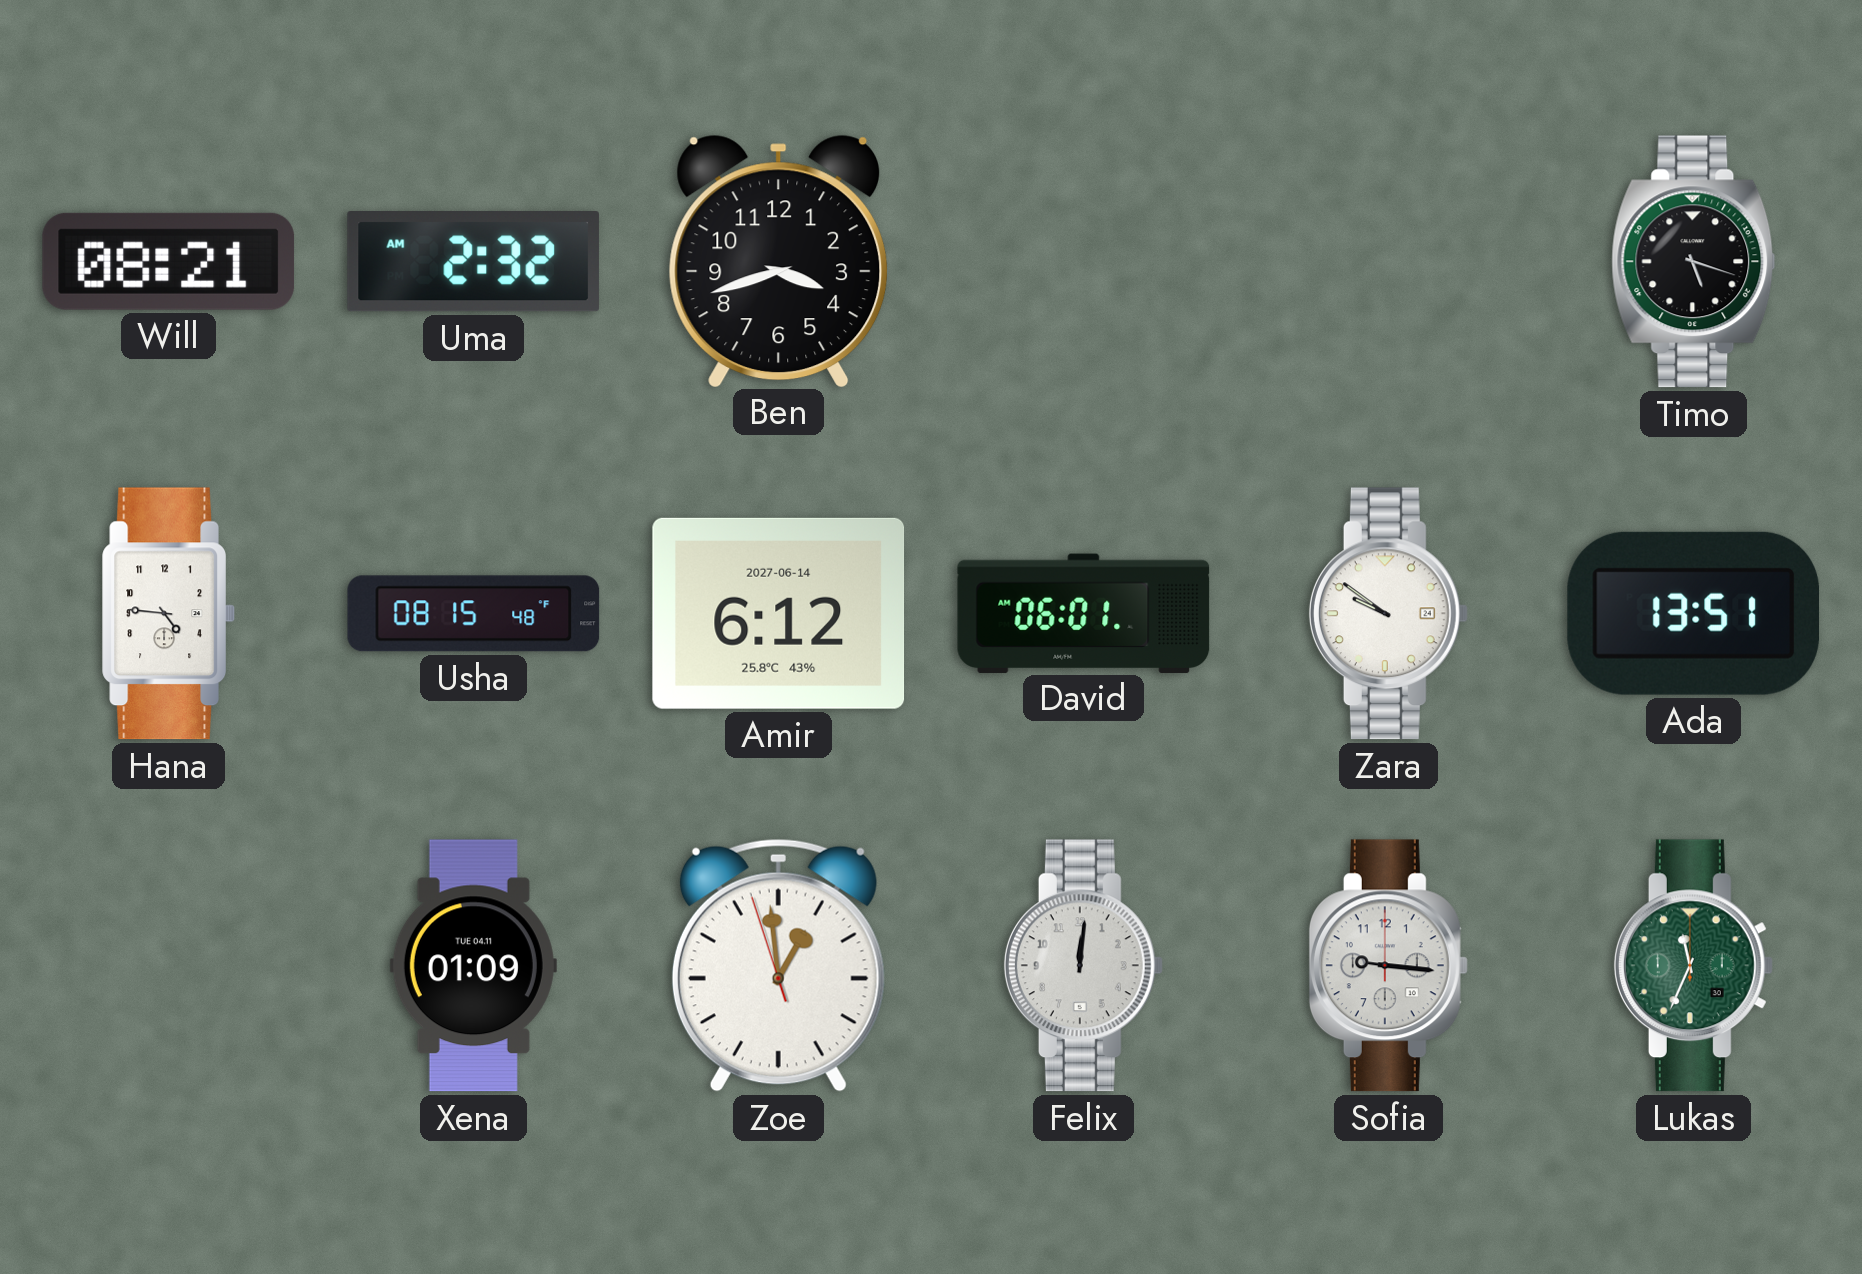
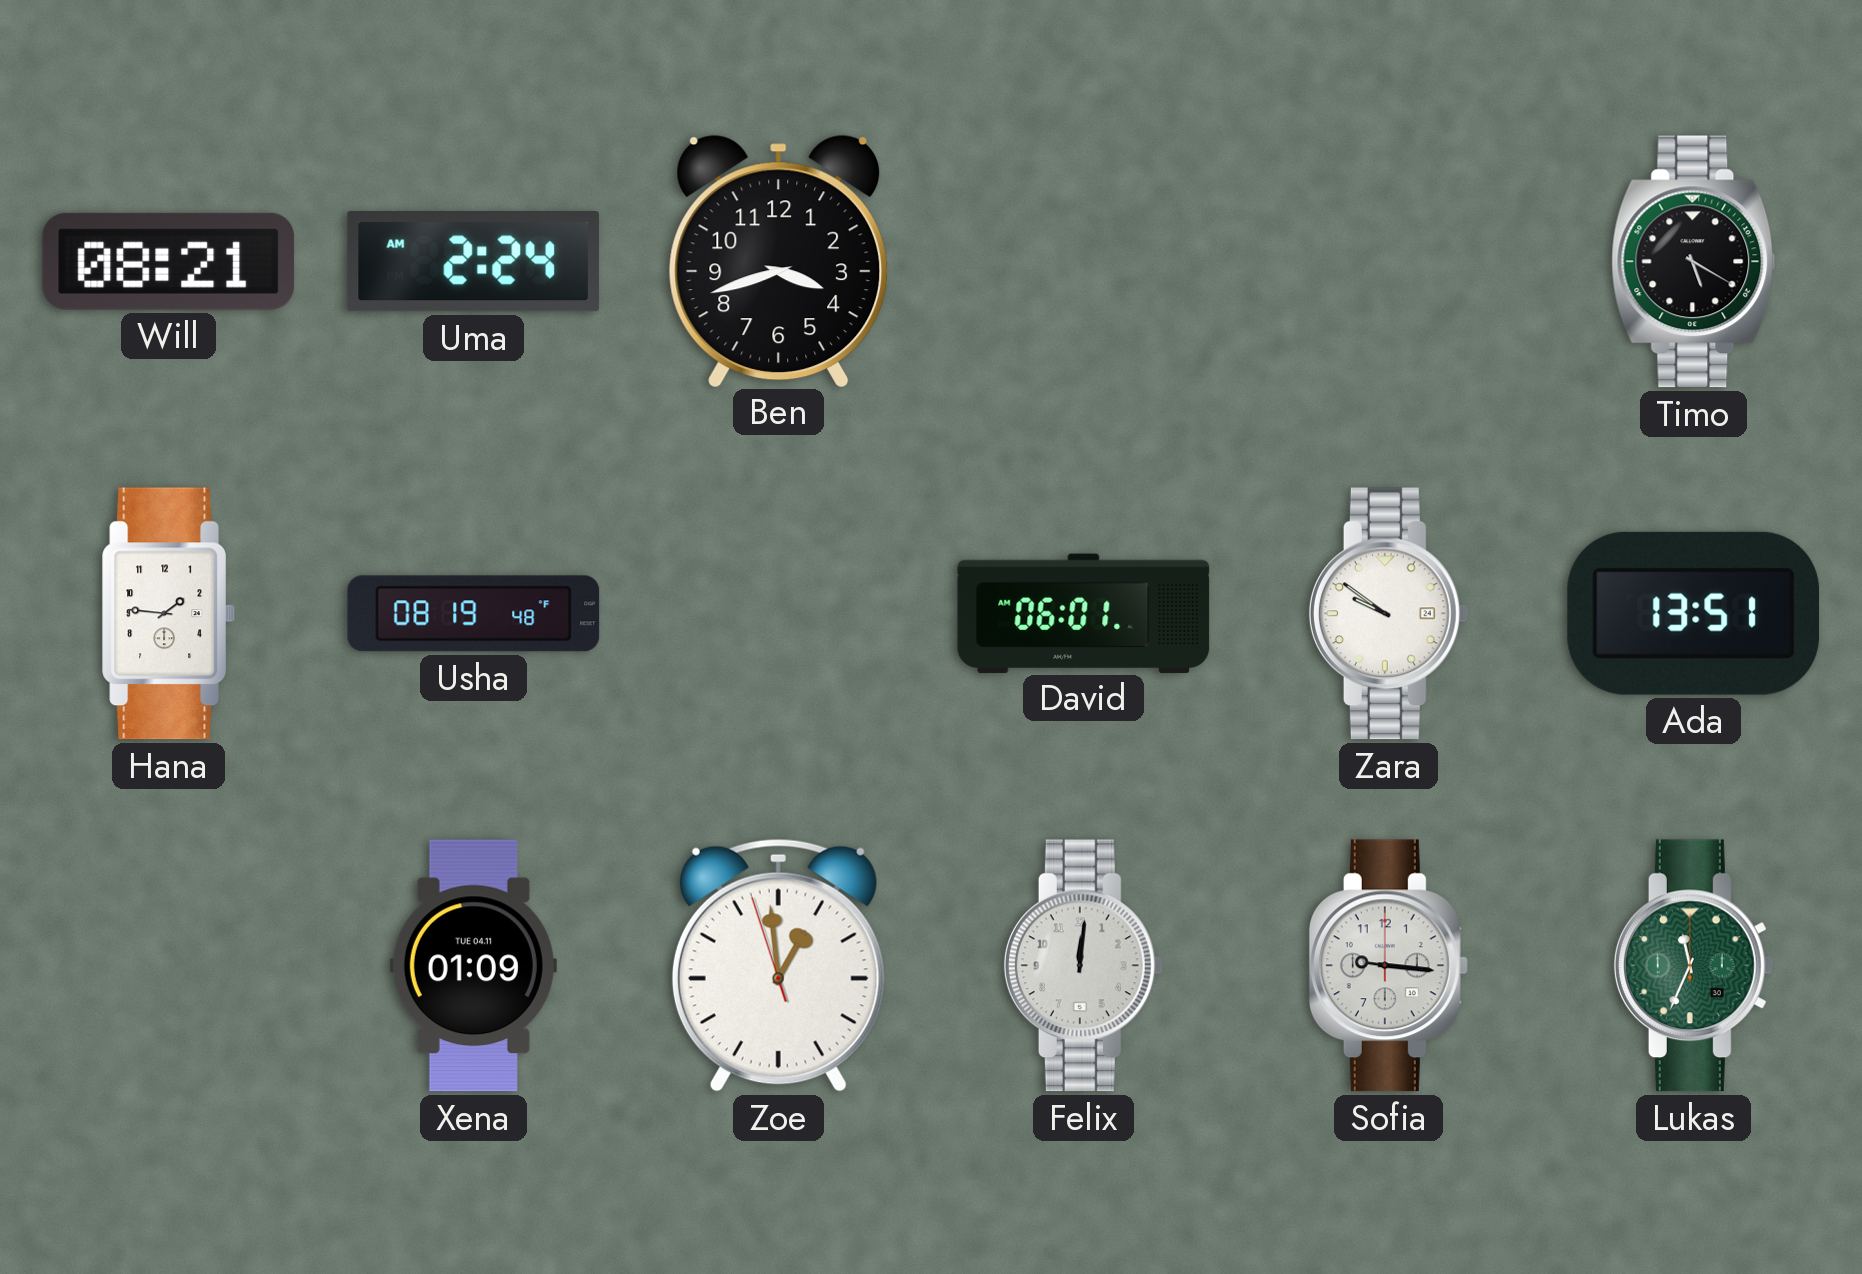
Uma: 2:32 -> 2:24
Timo: 5:18 -> 5:20
Hana: 4:46 -> 1:46
Usha: 08:15 -> 08:19
Amir: 6:12 -> none
